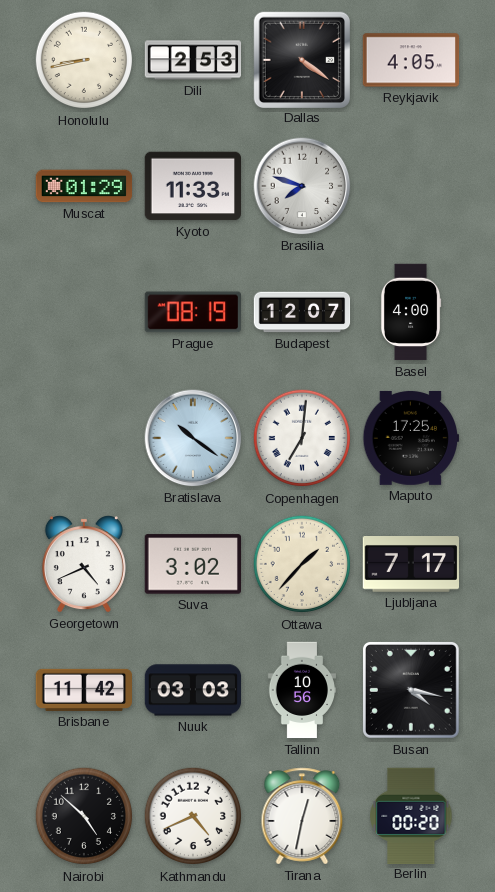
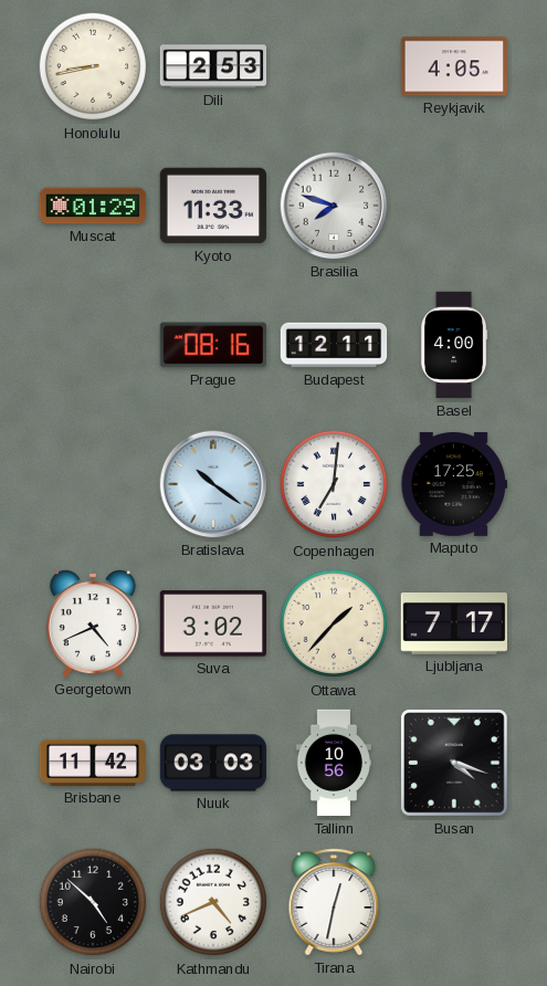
Dallas: 4:21 -> none
Prague: 08:19 -> 08:16
Budapest: 12:07 -> 12:11
Busan: 4:17 -> 4:18
Berlin: 00:20 -> none
